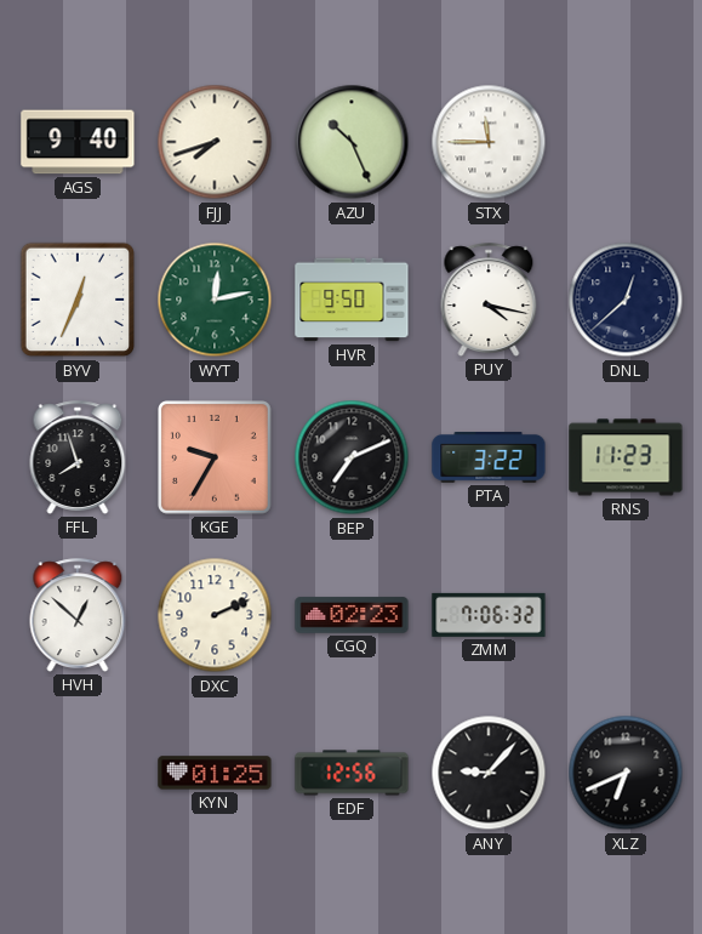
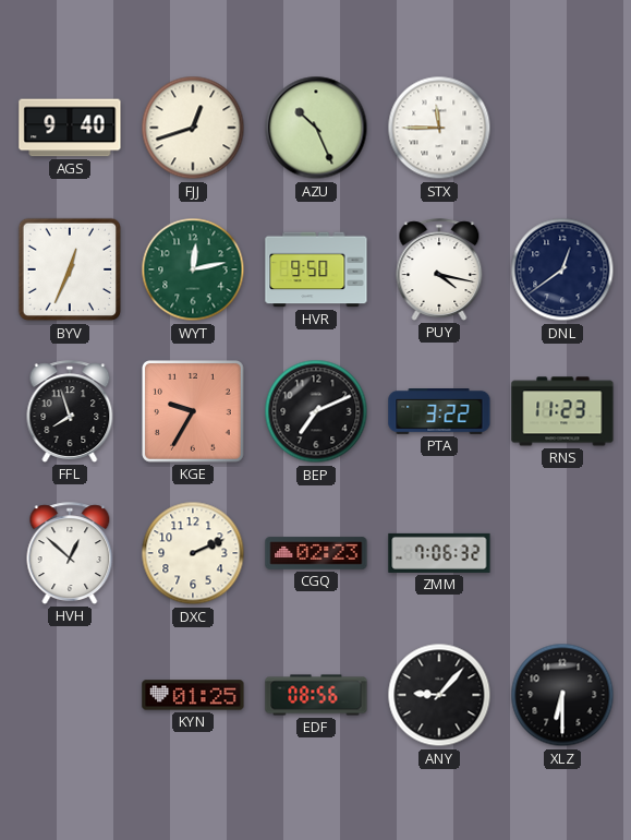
FJJ: 7:42 -> 12:42
DNL: 12:38 -> 12:39
EDF: 12:56 -> 08:56
XLZ: 6:41 -> 6:30
